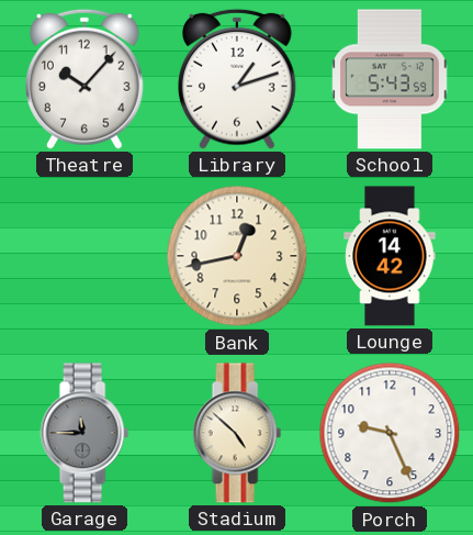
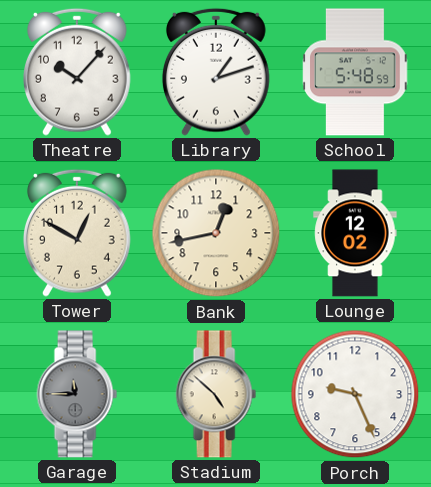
School: 5:43 -> 5:48
Tower: none -> 12:50
Lounge: 14:42 -> 12:02
